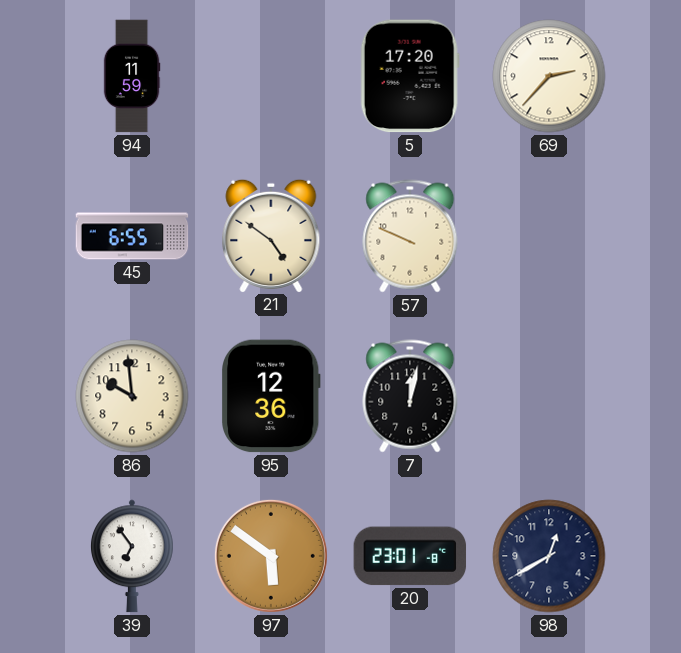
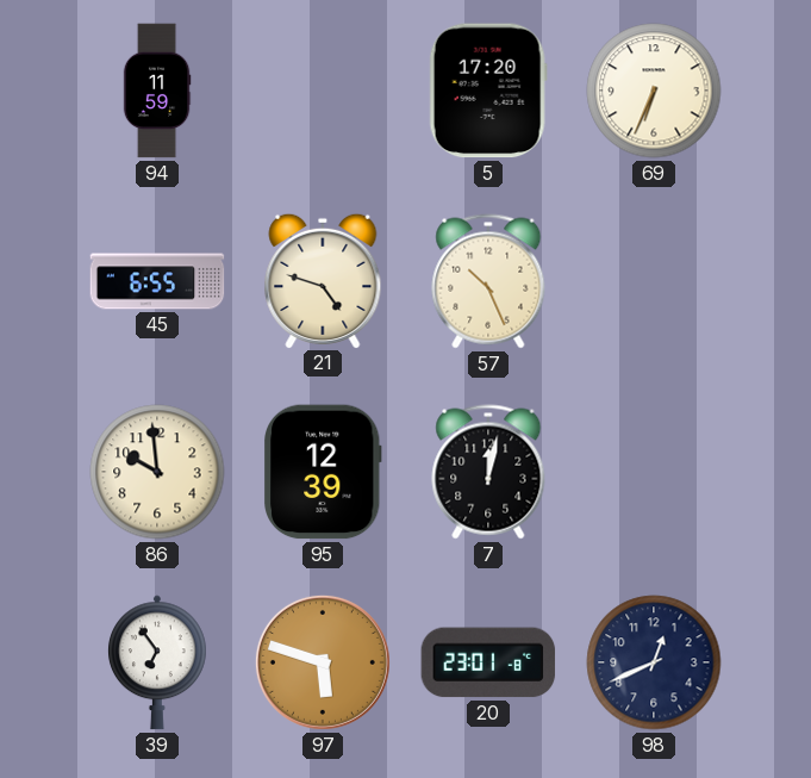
69: 2:37 -> 6:34
21: 4:51 -> 4:48
57: 9:49 -> 10:26
95: 12:36 -> 12:39
97: 5:51 -> 5:48
98: 12:40 -> 12:41
